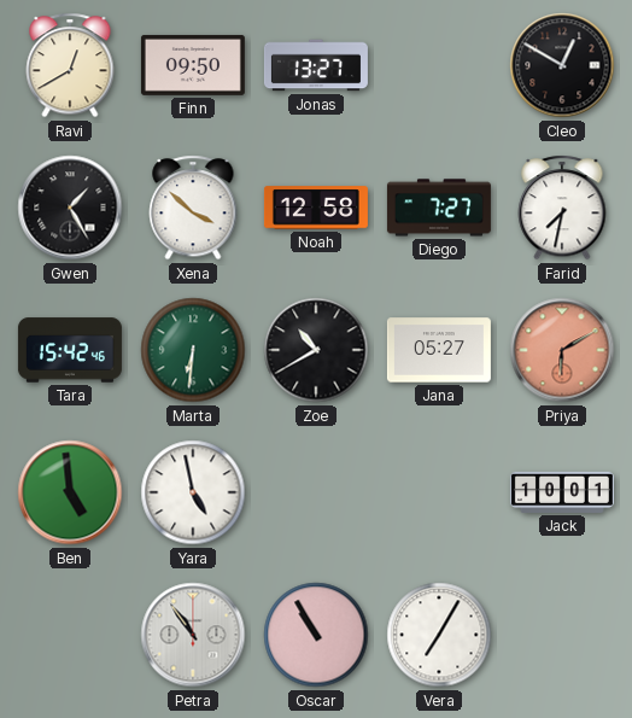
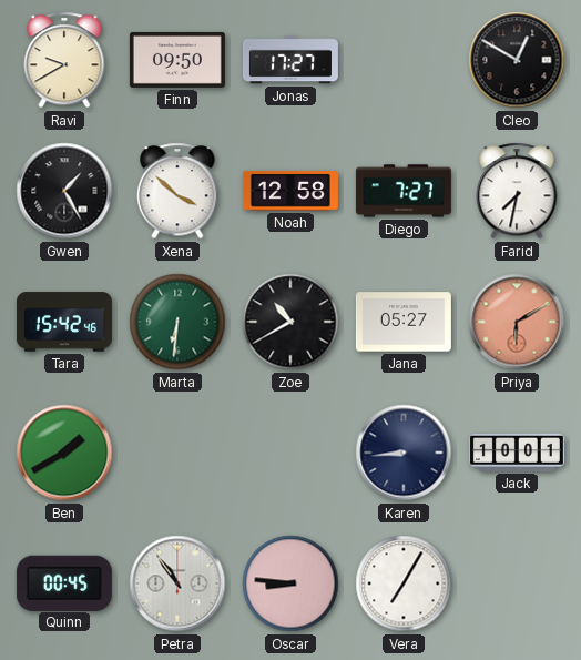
Ravi: 12:40 -> 9:40
Jonas: 13:27 -> 17:27
Ben: 4:59 -> 1:40
Yara: 4:58 -> none
Karen: none -> 8:44
Quinn: none -> 00:45
Oscar: 10:55 -> 8:46
